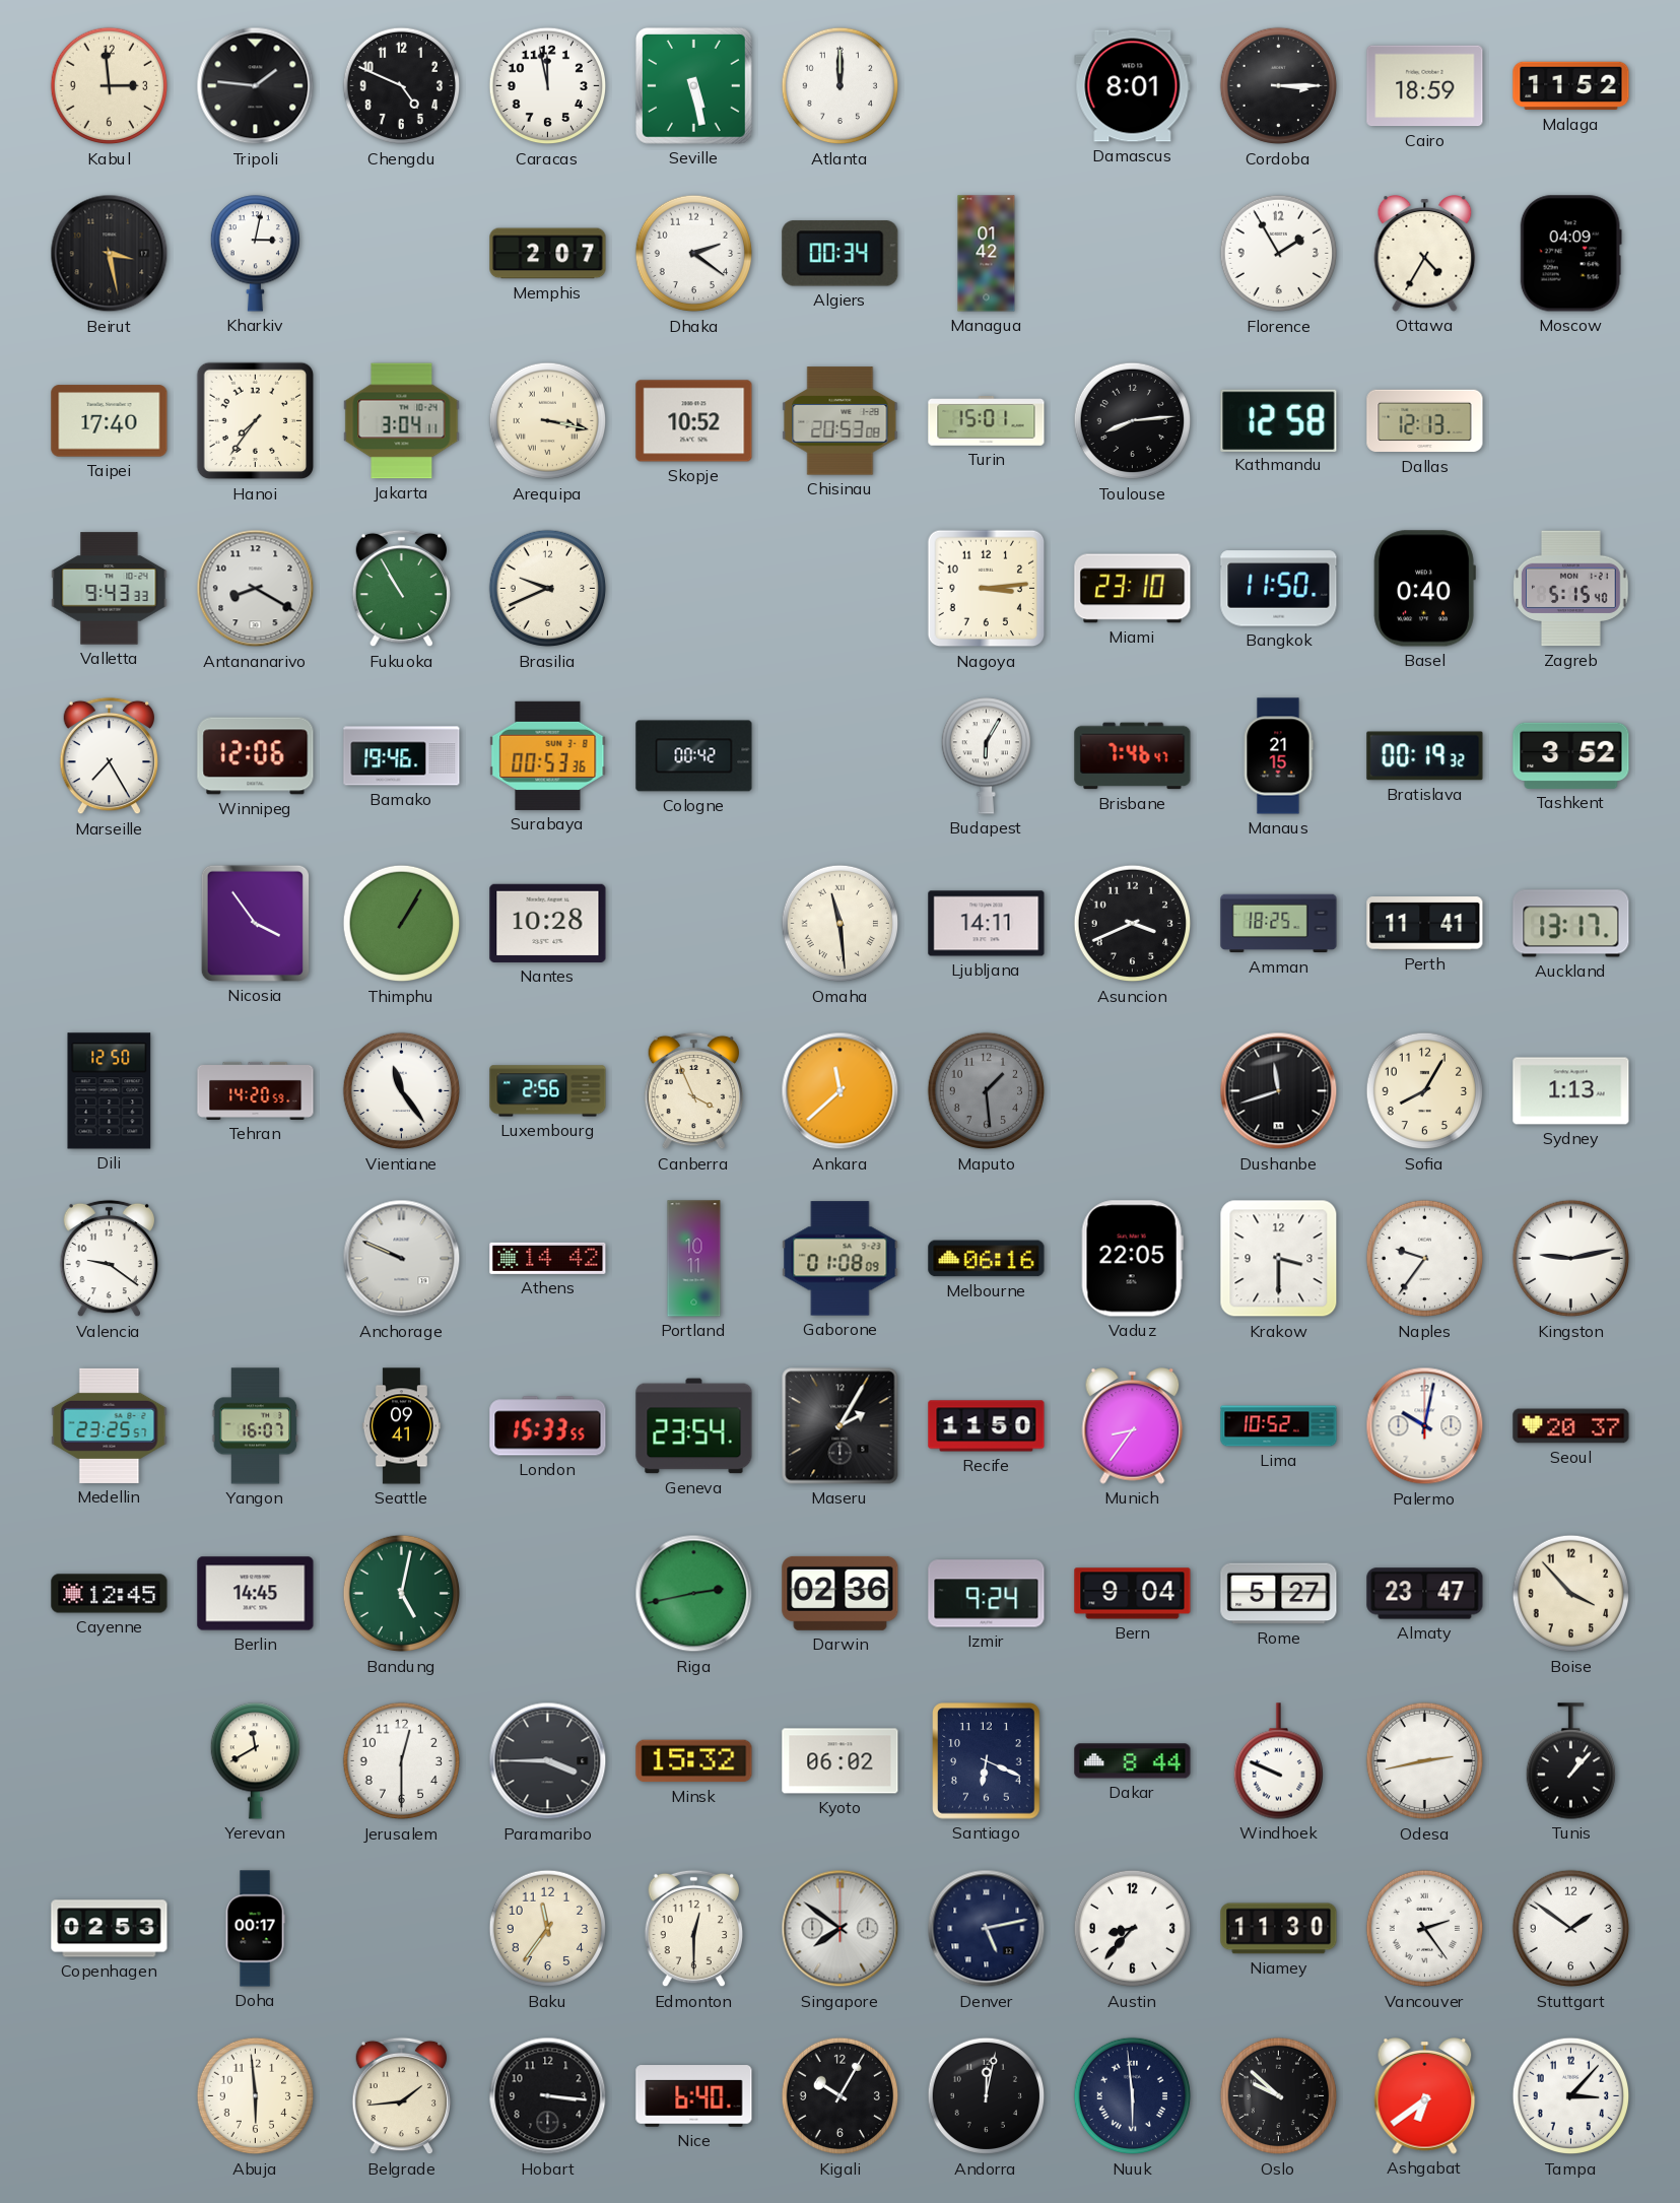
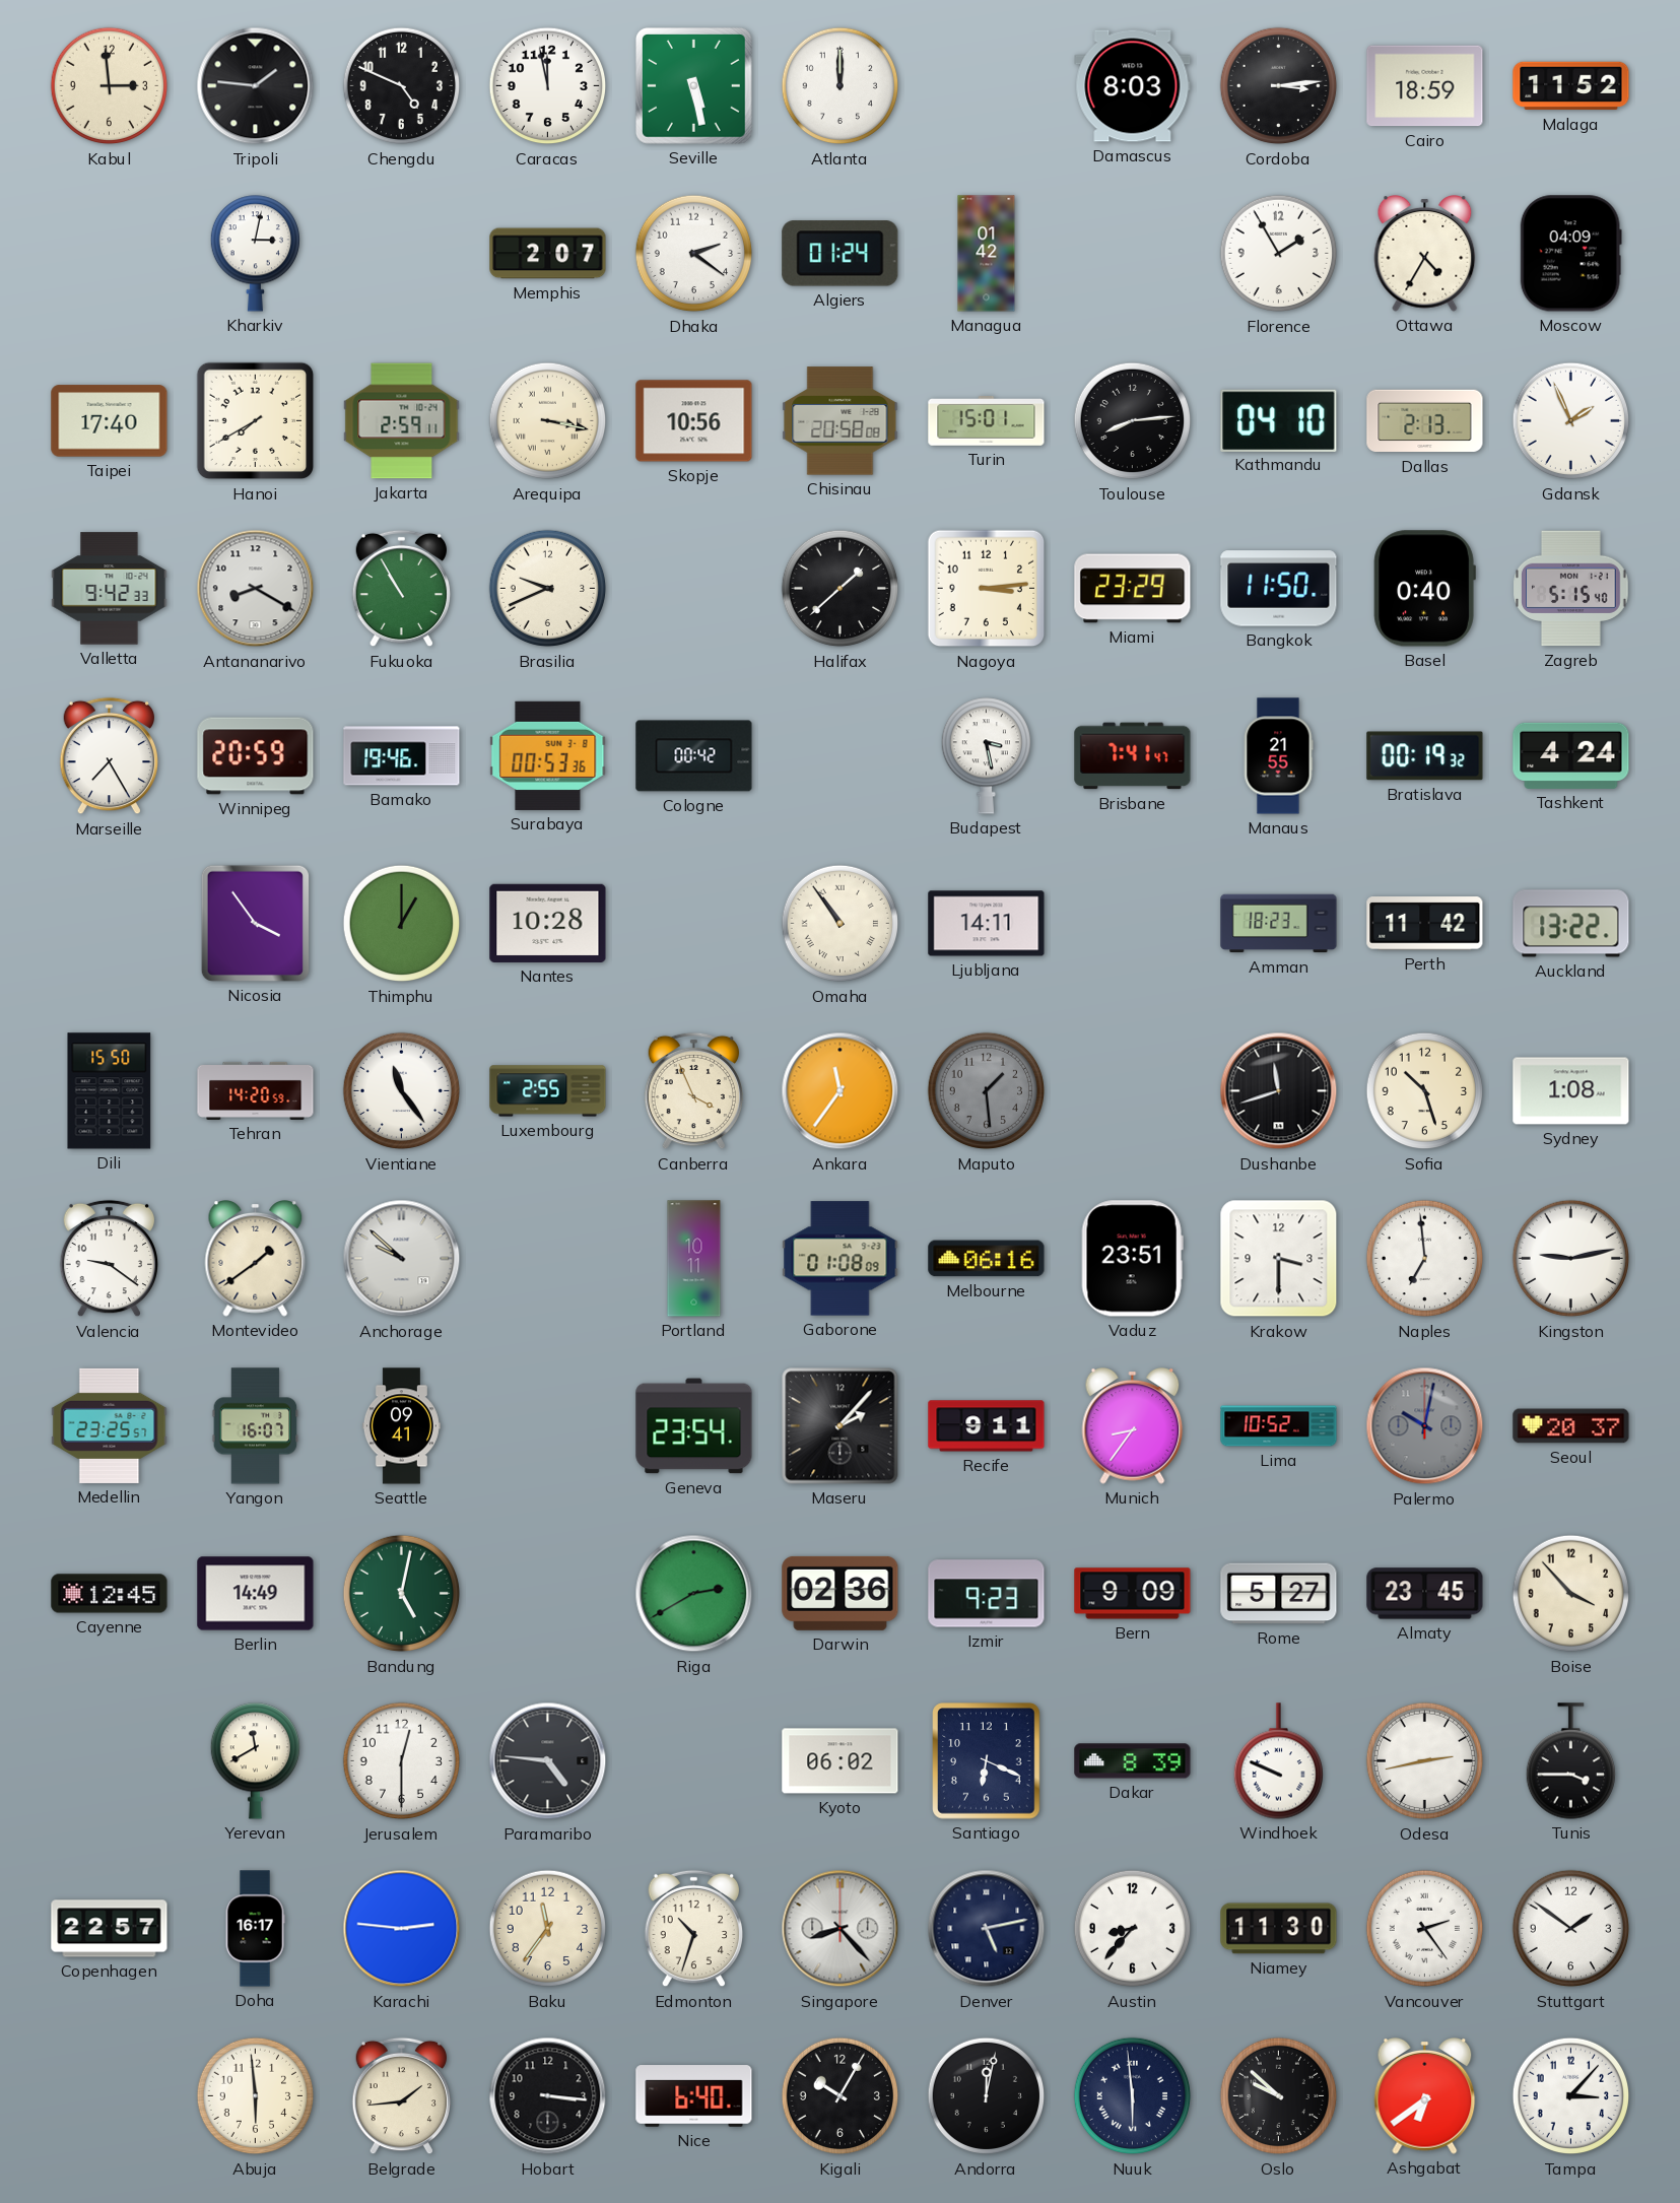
Damascus: 8:01 -> 8:03
Cordoba: 3:15 -> 3:14
Beirut: 3:28 -> none
Algiers: 00:34 -> 01:24
Hanoi: 7:36 -> 7:40
Jakarta: 3:04 -> 2:59
Skopje: 10:52 -> 10:56
Chisinau: 20:53 -> 20:58
Kathmandu: 12:58 -> 04:10
Dallas: 12:13 -> 2:13
Gdansk: none -> 1:56
Valletta: 9:43 -> 9:42
Halifax: none -> 1:38
Miami: 23:10 -> 23:29
Winnipeg: 12:06 -> 20:59
Budapest: 6:05 -> 3:28
Brisbane: 7:46 -> 7:41
Manaus: 21:15 -> 21:55
Tashkent: 3:52 -> 4:24
Thimphu: 1:05 -> 1:00
Omaha: 11:29 -> 10:54
Asuncion: 3:41 -> none
Amman: 18:25 -> 18:23
Perth: 11:41 -> 11:42
Auckland: 13:17 -> 13:22
Dili: 12:50 -> 15:50
Luxembourg: 2:56 -> 2:55
Ankara: 11:38 -> 11:36
Sofia: 8:05 -> 10:27
Sydney: 1:13 -> 1:08
Montevideo: none -> 1:39
Anchorage: 9:49 -> 9:52
Athens: 14:42 -> none
Vaduz: 22:05 -> 23:51
Naples: 9:36 -> 6:59
London: 15:33 -> none
Maseru: 2:05 -> 2:07
Recife: 11:50 -> 9:11
Palermo dial: white -> grey
Berlin: 14:45 -> 14:49
Riga: 2:43 -> 2:40
Izmir: 9:24 -> 9:23
Bern: 9:04 -> 9:09
Almaty: 23:47 -> 23:45
Paramaribo: 3:45 -> 4:46
Minsk: 15:32 -> none
Dakar: 8:44 -> 8:39
Tunis: 1:07 -> 3:45
Copenhagen: 02:53 -> 22:57
Doha: 00:17 -> 16:17
Karachi: none -> 2:46
Edmonton: 12:30 -> 10:33
Singapore: 7:51 -> 8:23
